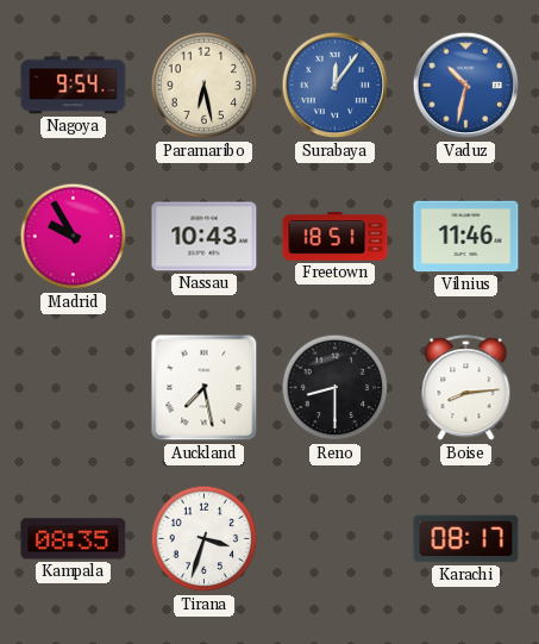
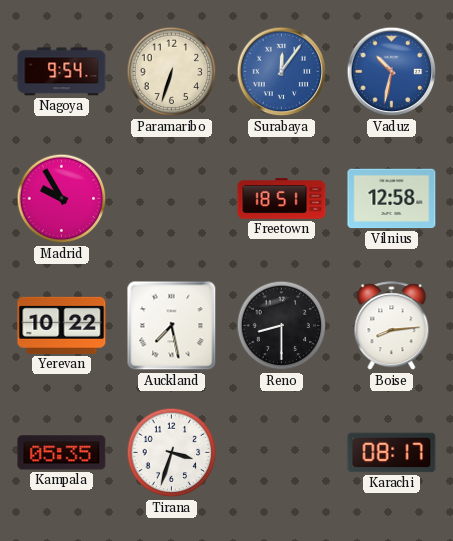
Paramaribo: 6:28 -> 6:33
Nassau: 10:43 -> none
Vilnius: 11:46 -> 12:58
Yerevan: none -> 10:22
Kampala: 08:35 -> 05:35
